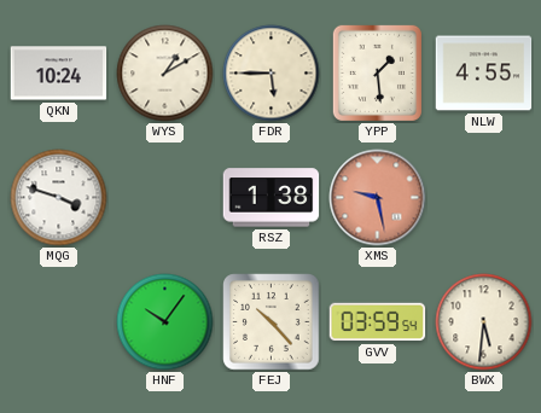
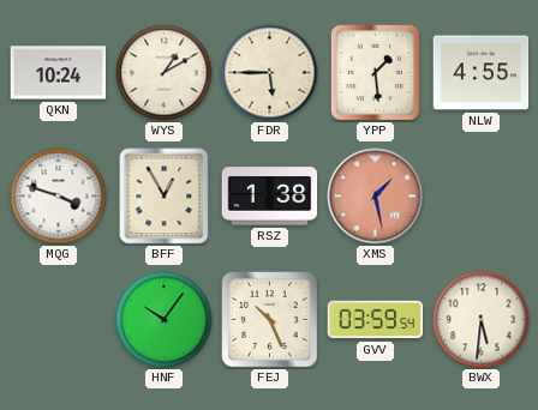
BFF: none -> 12:55
XMS: 9:28 -> 1:28
FEJ: 10:23 -> 10:26
